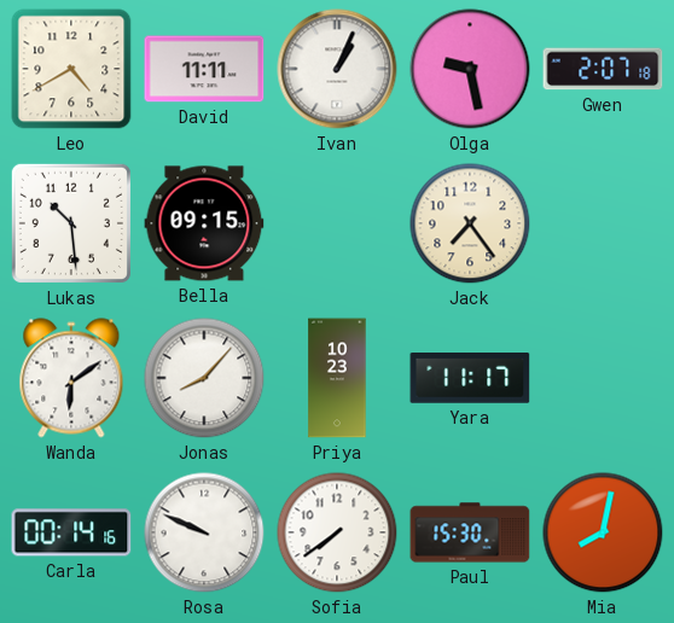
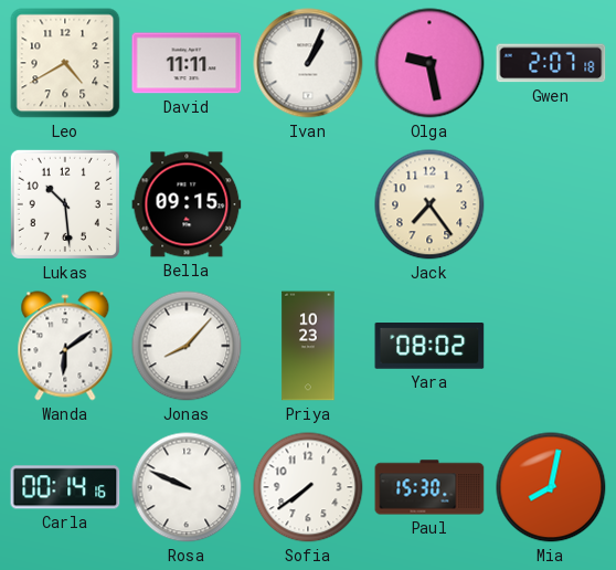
Yara: 11:17 -> 08:02
